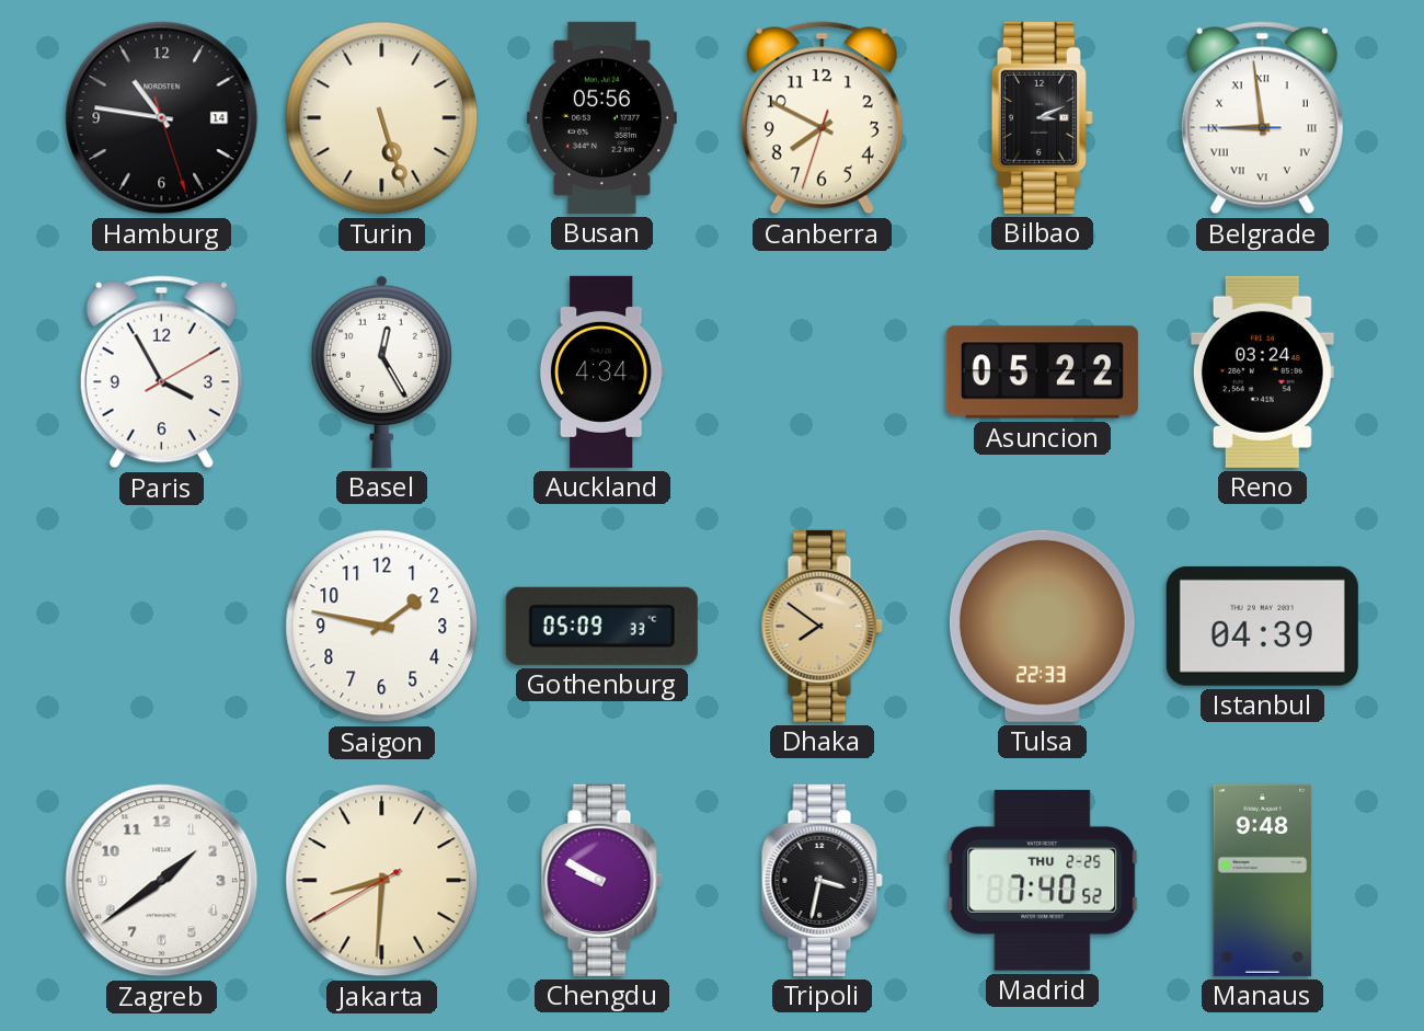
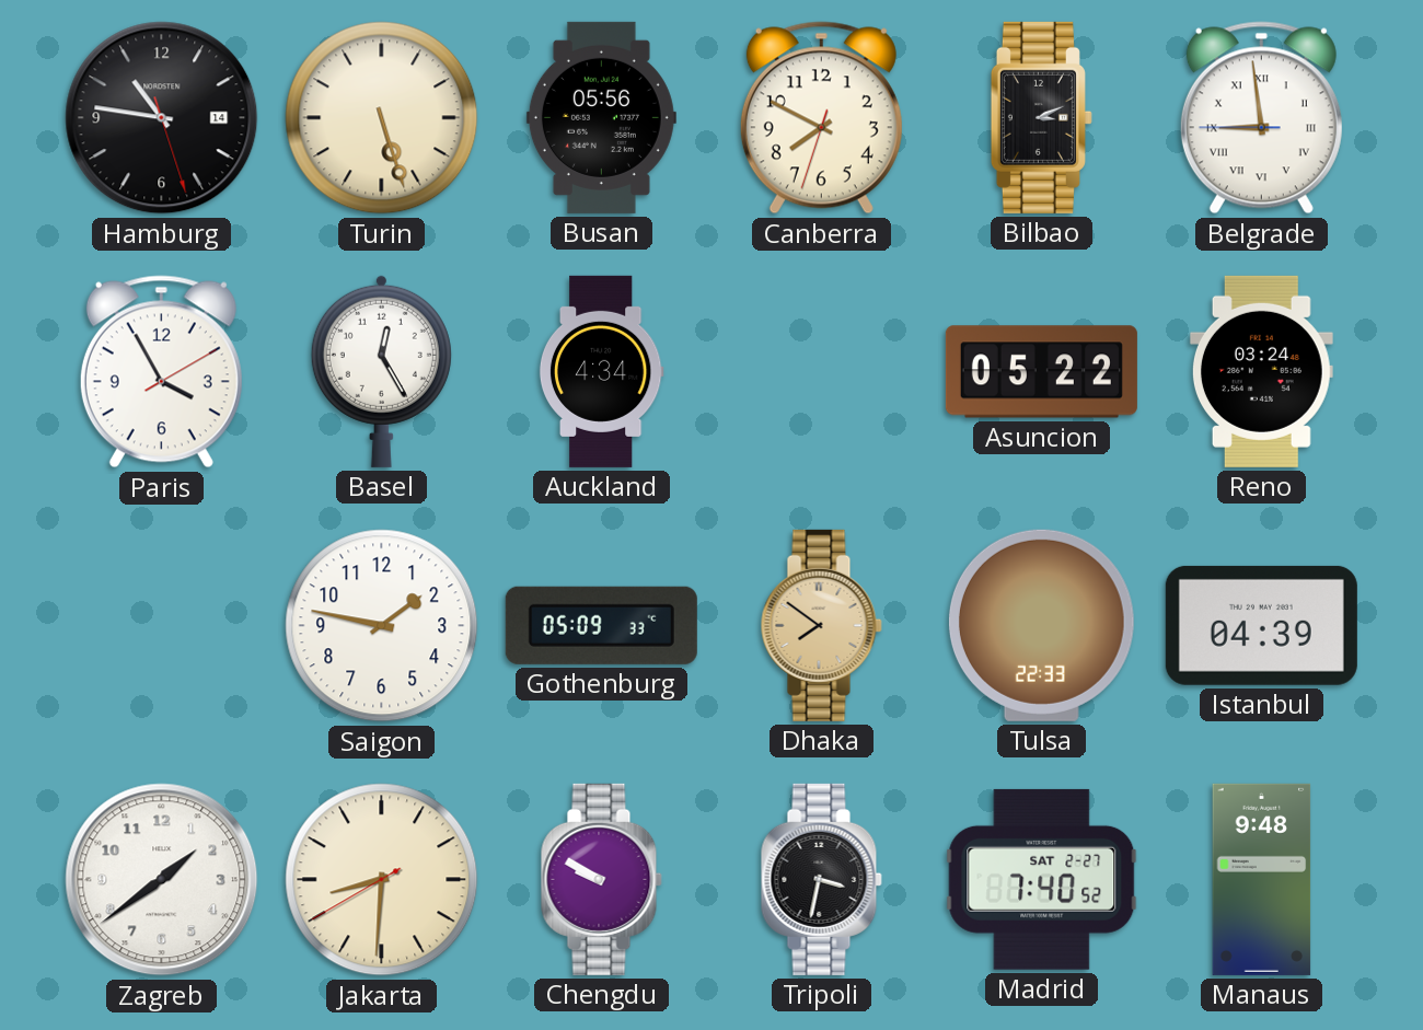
Madrid date: THU 2-25 -> SAT 2-27
